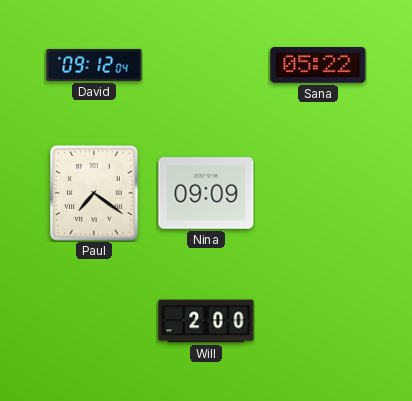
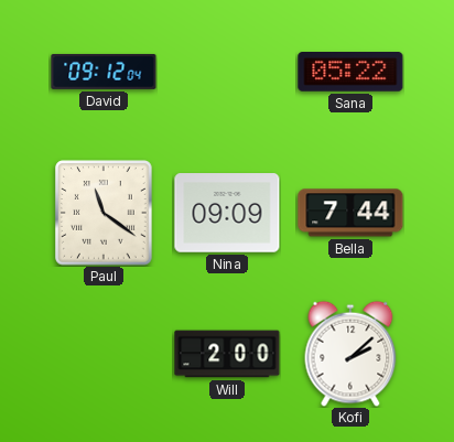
Paul: 7:21 -> 11:21
Bella: none -> 7:44
Kofi: none -> 2:08
